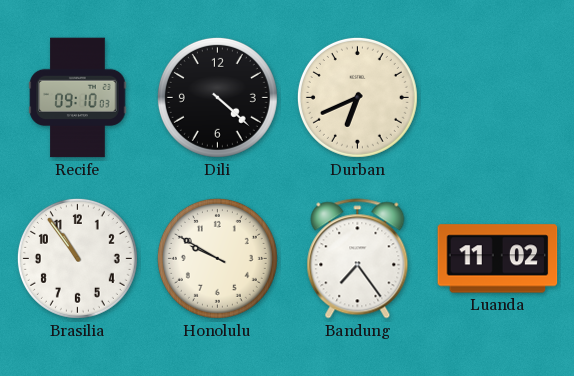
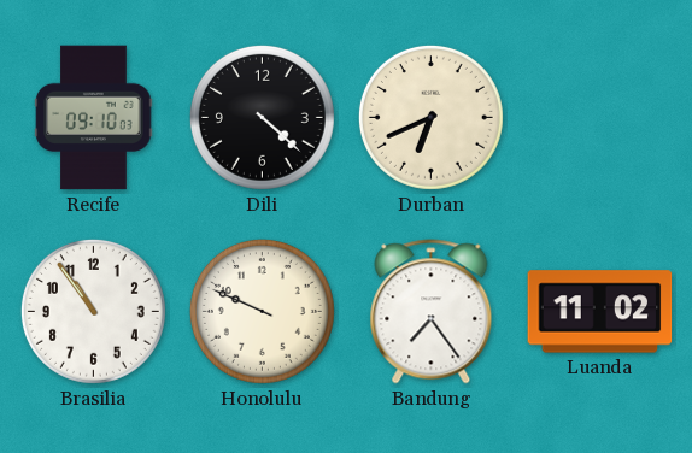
Honolulu: 9:50 -> 9:49
